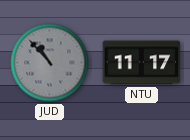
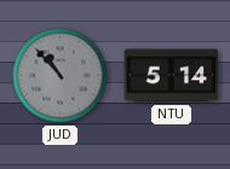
NTU: 11:17 -> 5:14
